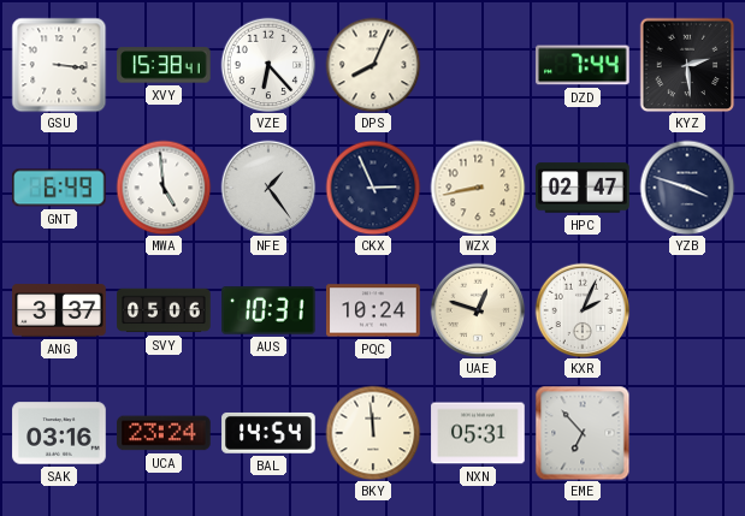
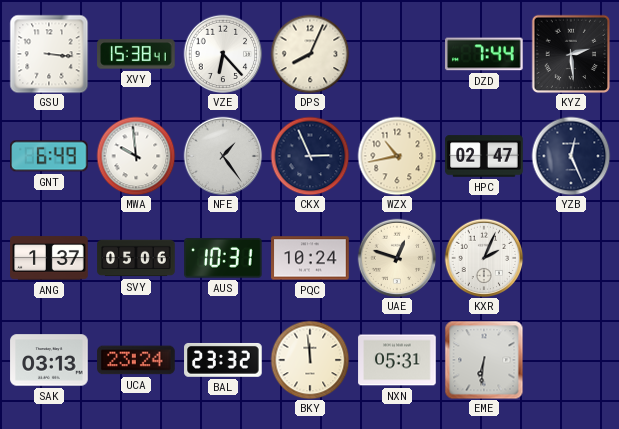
MWA: 4:59 -> 9:59
WZX: 8:43 -> 10:43
YZB: 3:48 -> 12:26
ANG: 3:37 -> 1:37
SAK: 03:16 -> 03:13
BAL: 14:54 -> 23:32
EME: 6:53 -> 6:31
